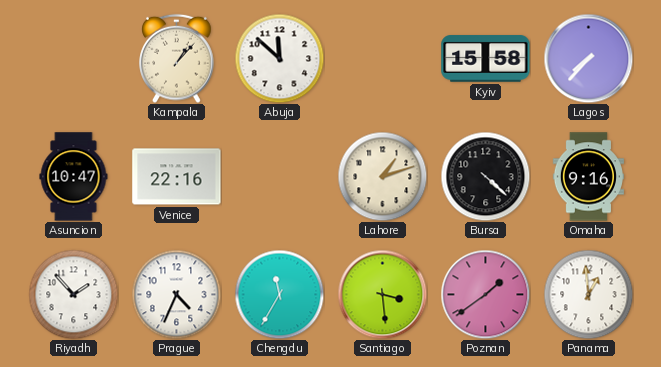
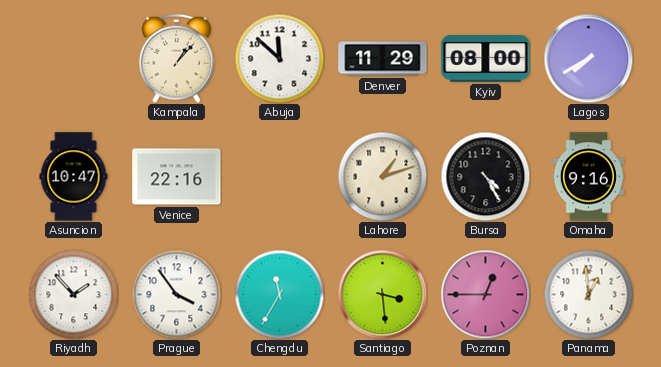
Denver: none -> 11:29
Kyiv: 15:58 -> 08:00
Lagos: 7:37 -> 7:40
Bursa: 4:22 -> 4:25
Prague: 4:34 -> 3:54
Poznan: 1:39 -> 12:45
